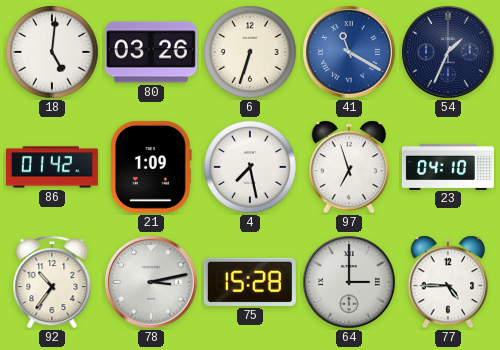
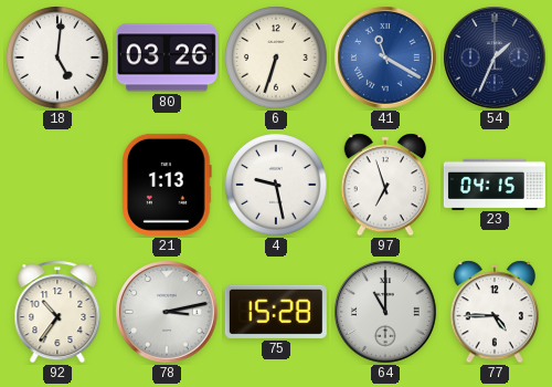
86: 01:42 -> none
21: 1:09 -> 1:13
4: 7:28 -> 9:28
23: 04:10 -> 04:15
64: 3:00 -> 11:00
